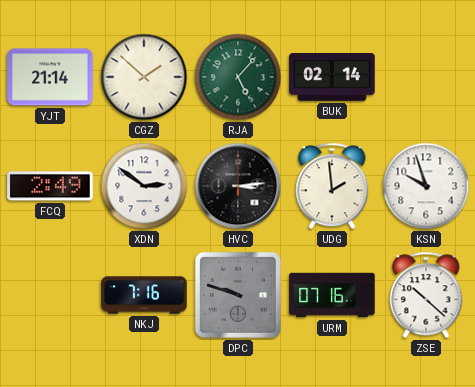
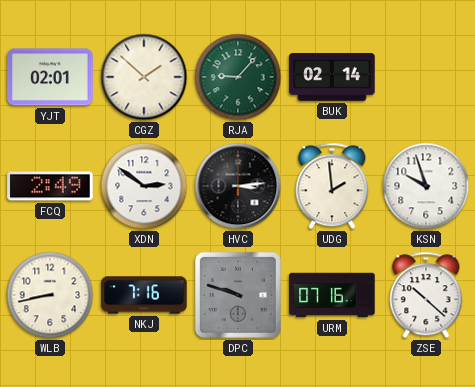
YJT: 21:14 -> 02:01
RJA: 5:07 -> 9:07
WLB: none -> 8:43
